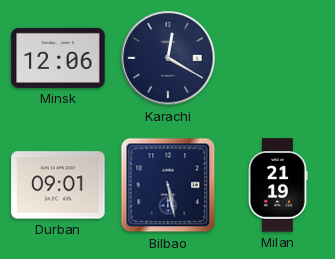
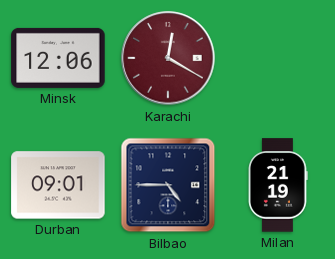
Karachi dial: navy -> burgundy
Bilbao: 5:28 -> 4:45
